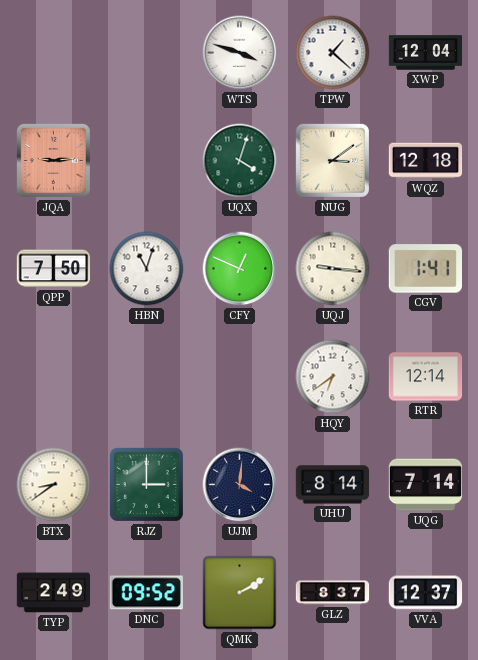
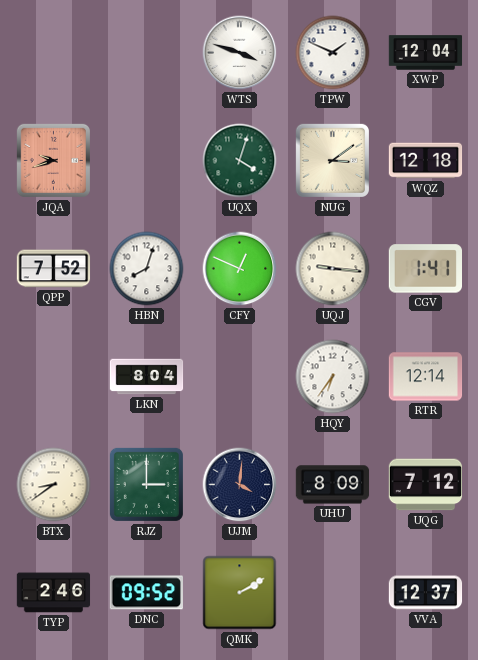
TPW: 1:22 -> 1:49
JQA: 9:14 -> 9:42
QPP: 7:50 -> 7:52
HBN: 11:03 -> 8:03
LKN: none -> 8:04
HQY: 6:39 -> 6:36
UHU: 8:14 -> 8:09
UQG: 7:14 -> 7:12
TYP: 2:49 -> 2:46
GLZ: 8:37 -> none
